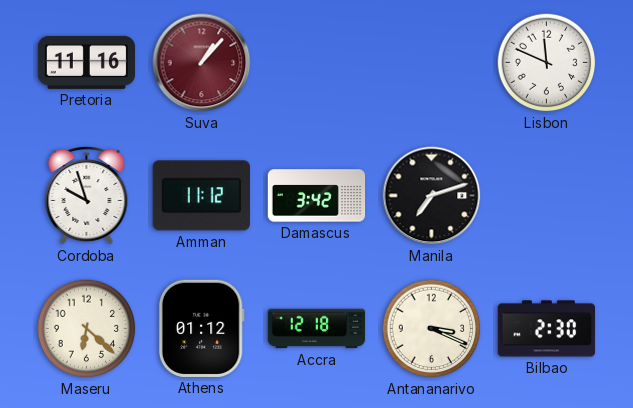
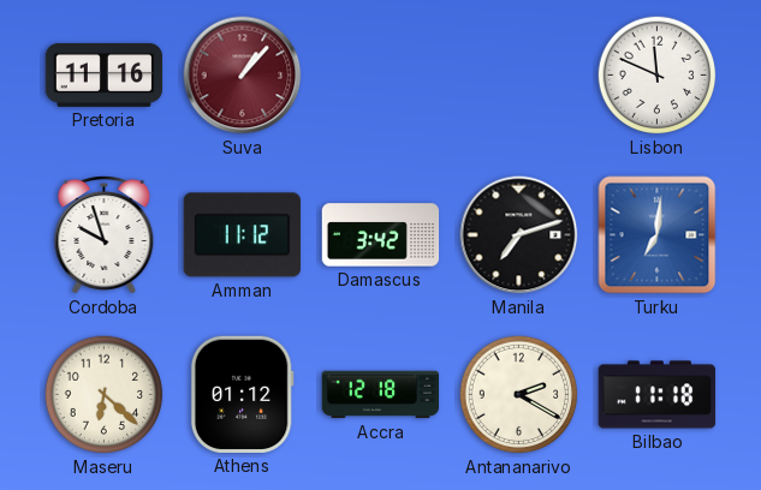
Turku: none -> 7:01
Antananarivo: 3:19 -> 2:20
Bilbao: 2:30 -> 11:18
